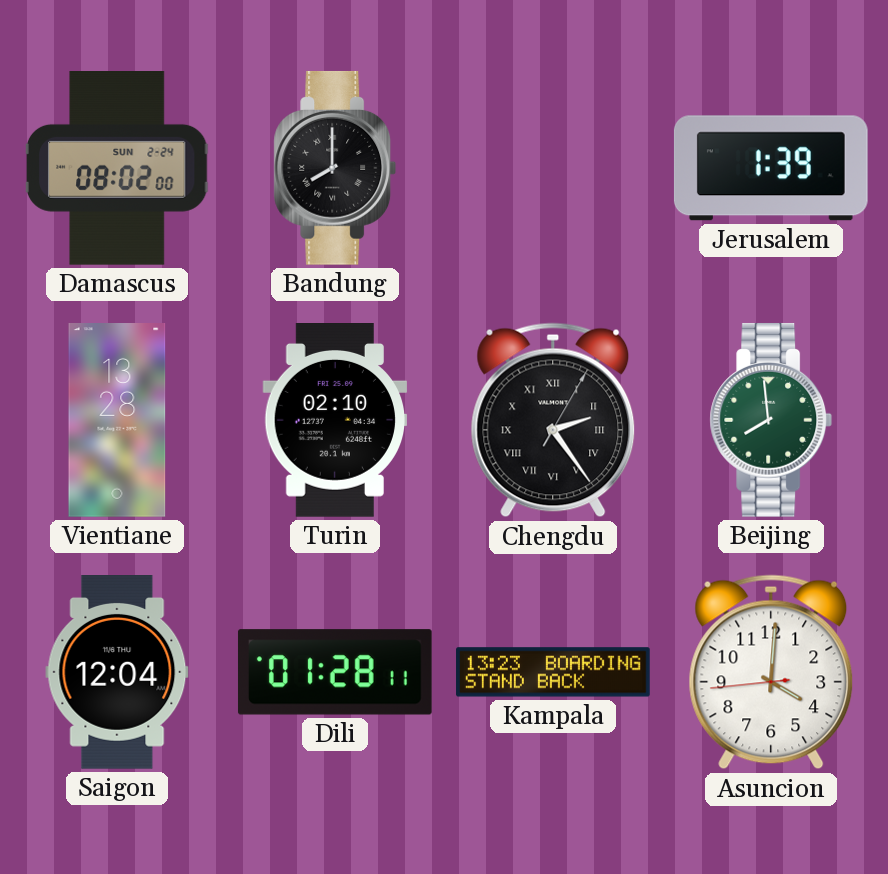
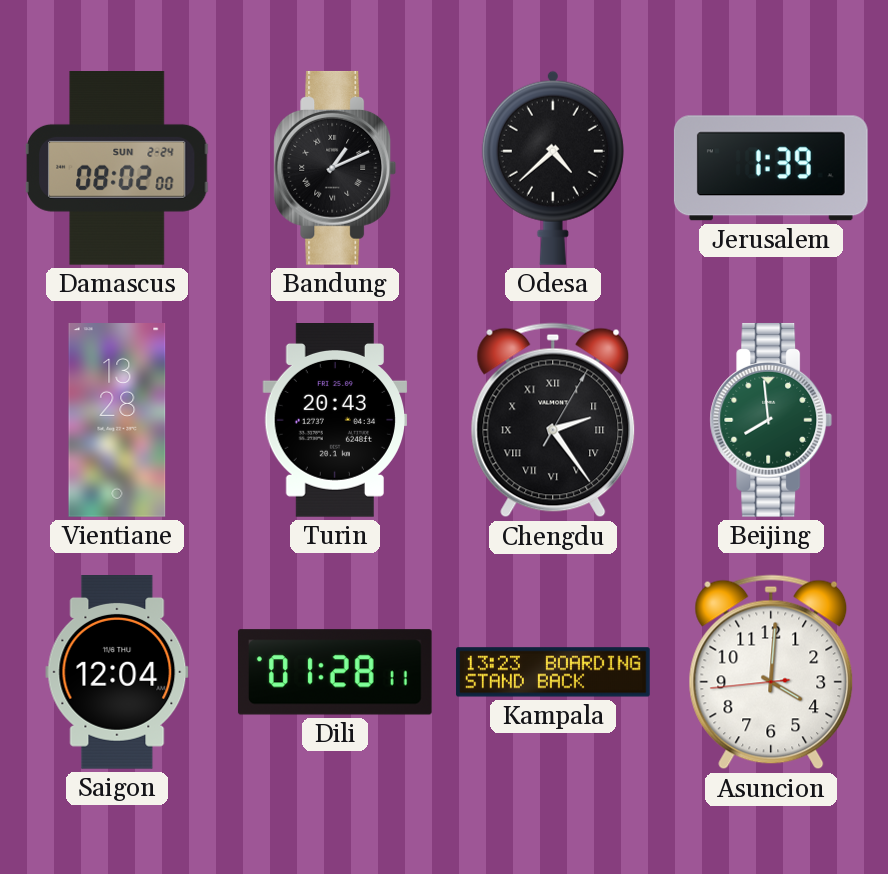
Bandung: 8:00 -> 1:11
Odesa: none -> 4:38
Turin: 02:10 -> 20:43
